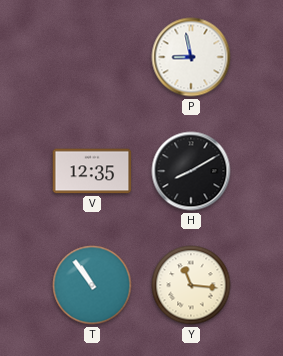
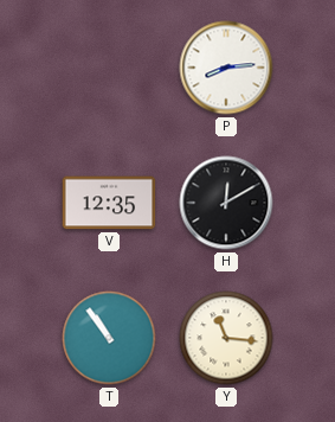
P: 8:58 -> 8:14
H: 8:10 -> 12:10
